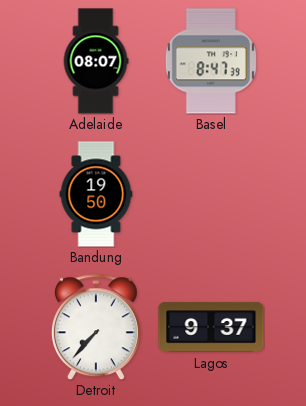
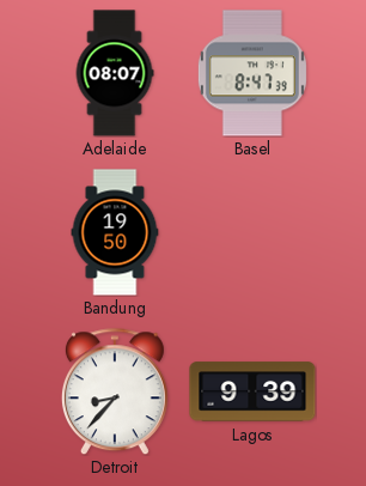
Detroit: 7:37 -> 8:37
Lagos: 9:37 -> 9:39
